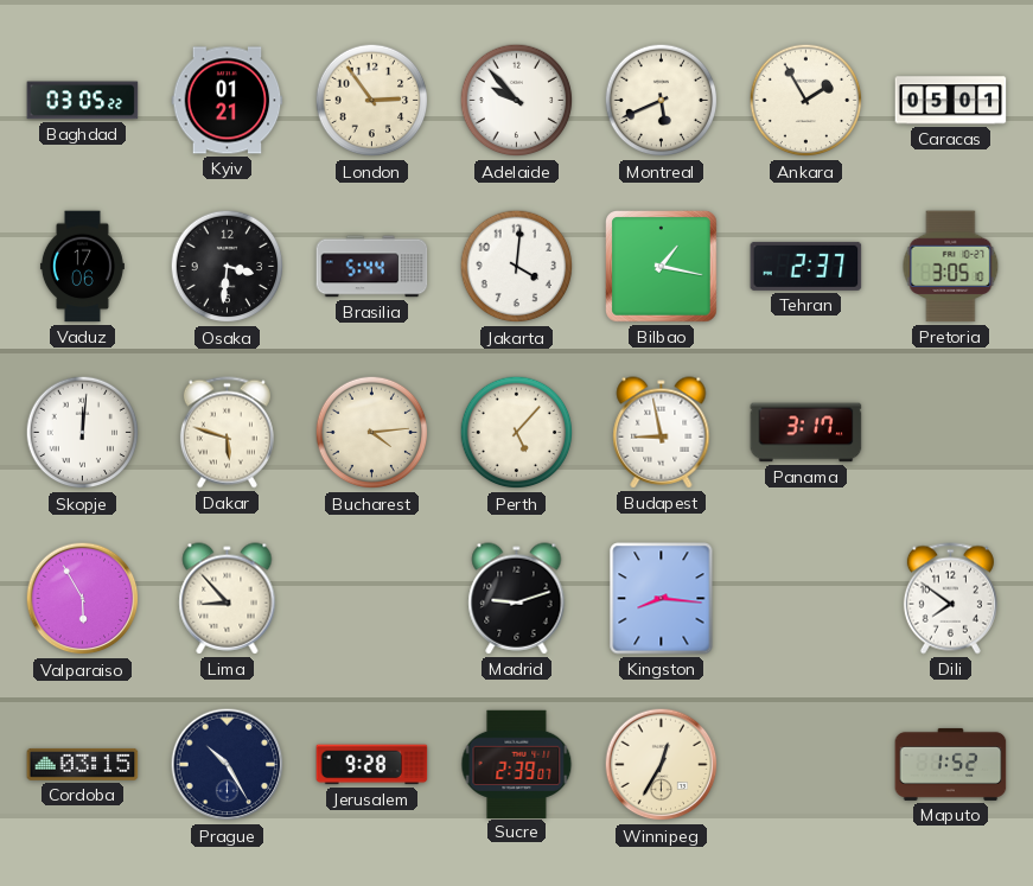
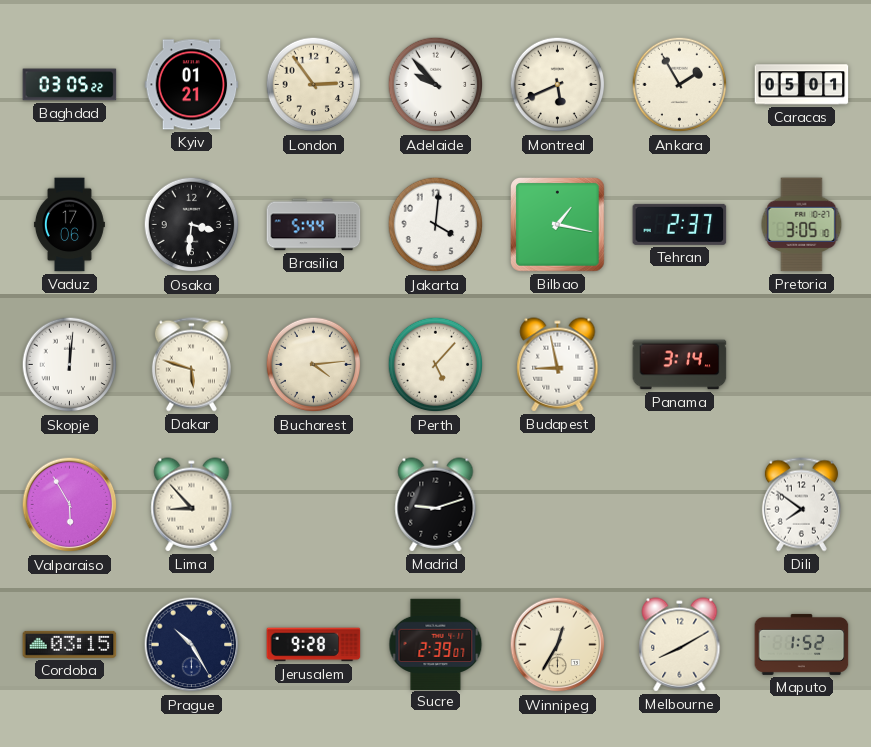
Panama: 3:17 -> 3:14
Kingston: 8:16 -> none
Melbourne: none -> 8:10
